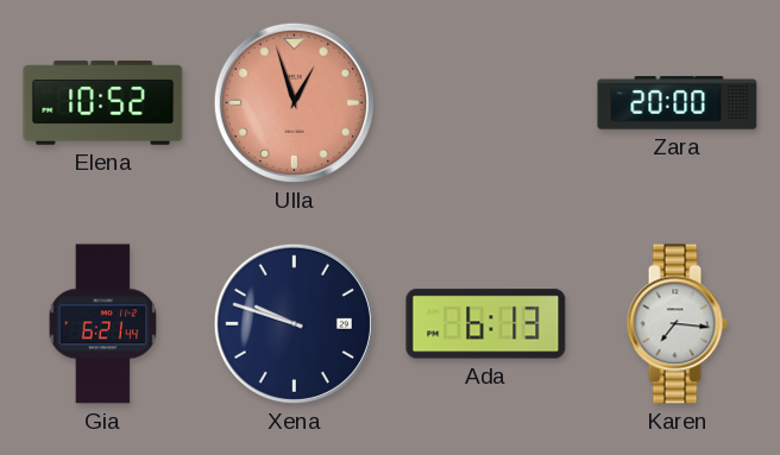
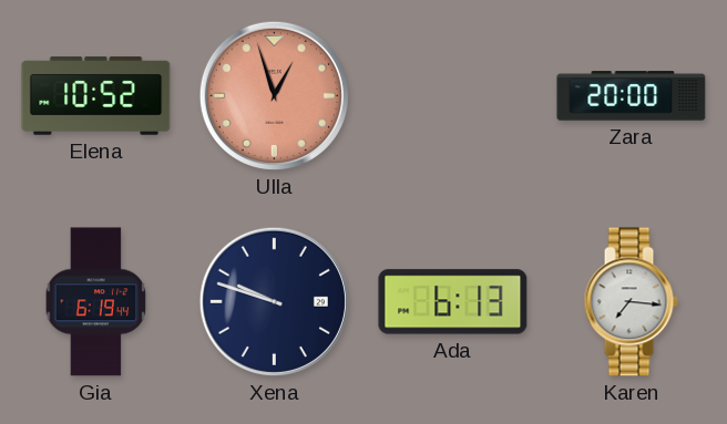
Gia: 6:21 -> 6:19
